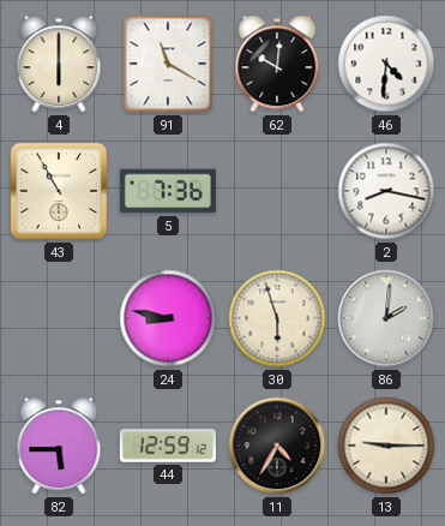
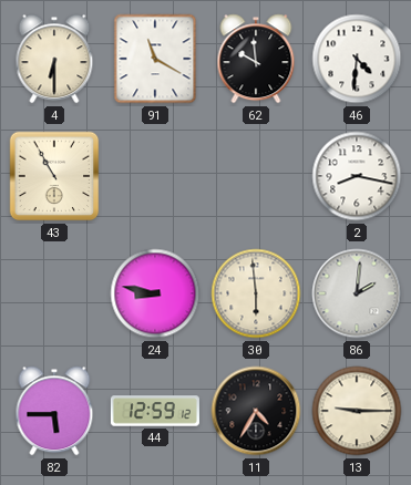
4: 6:00 -> 6:30
62: 10:01 -> 9:59
5: 7:36 -> none
30: 5:57 -> 5:59
